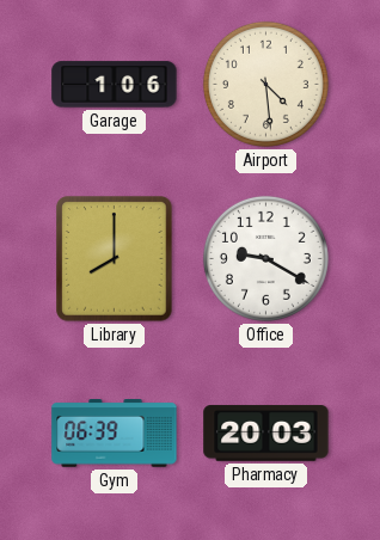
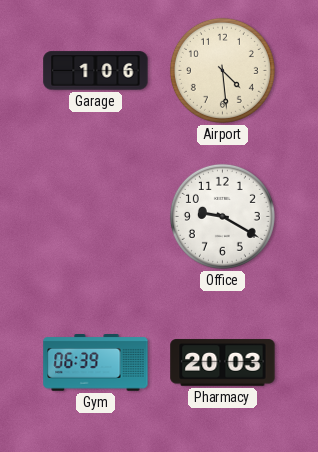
Library: 8:00 -> none
